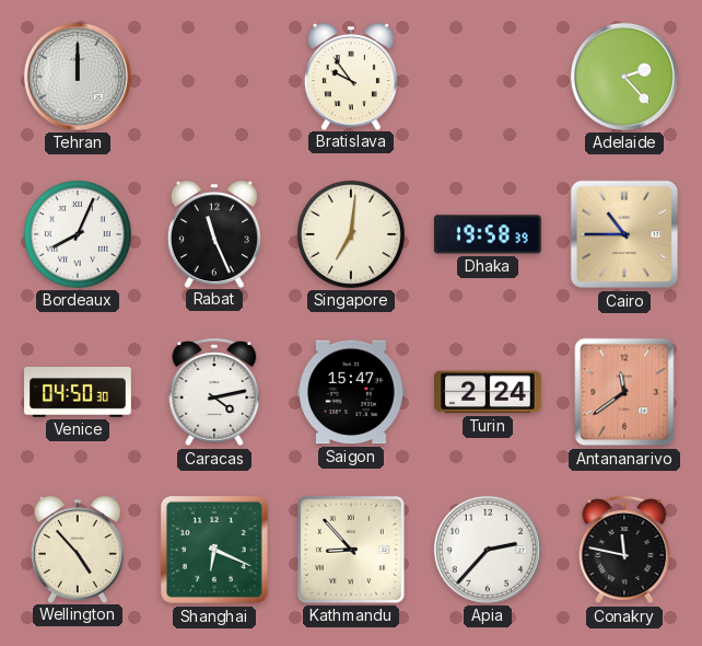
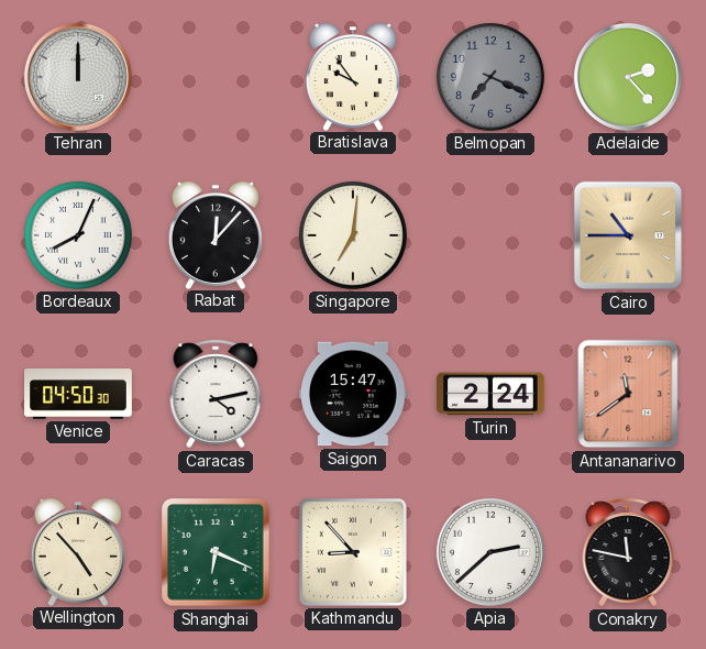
Belmopan: none -> 7:19
Rabat: 11:26 -> 12:07
Dhaka: 19:58 -> none
Apia: 2:37 -> 2:38
